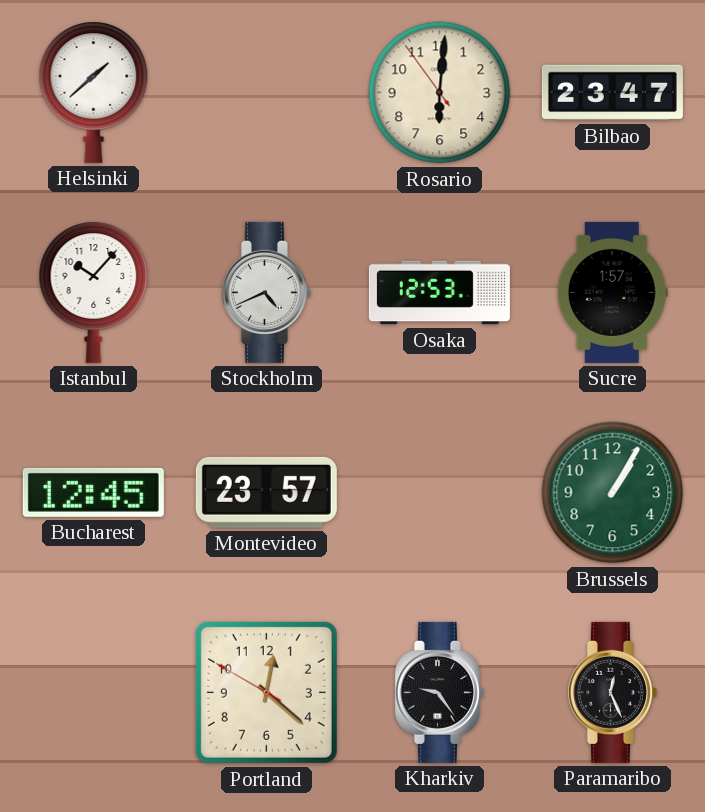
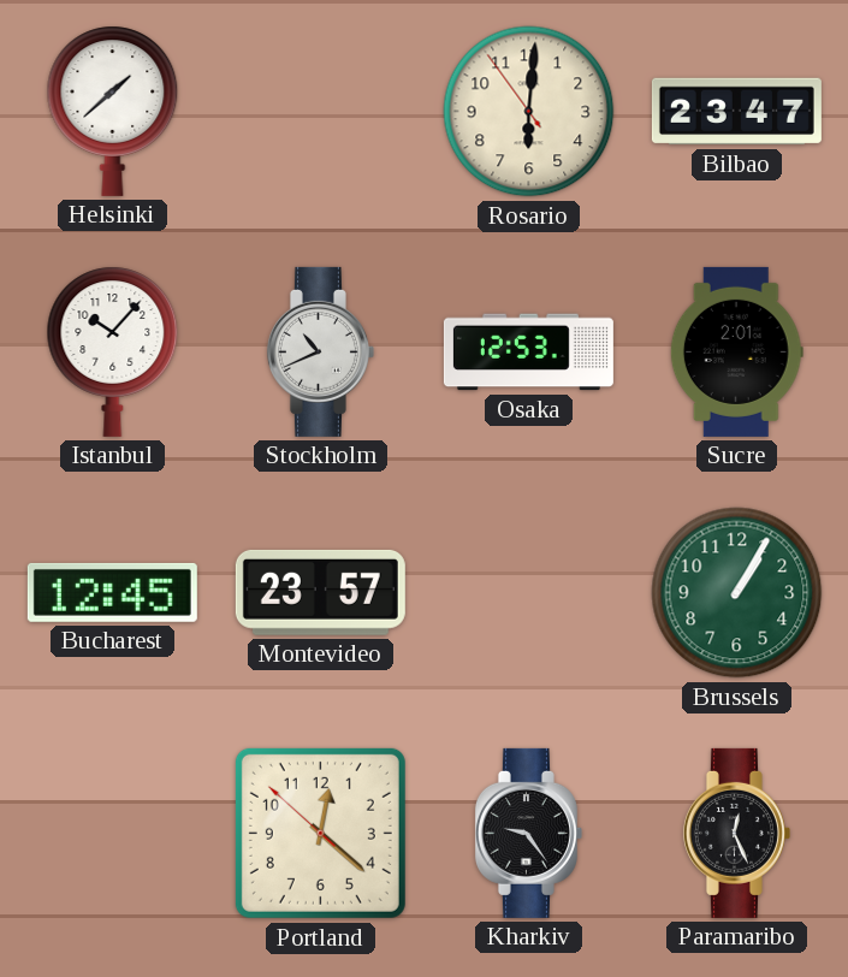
Stockholm: 4:41 -> 10:41
Sucre: 1:57 -> 2:01
Portland: 12:21:50 -> 12:21:52
